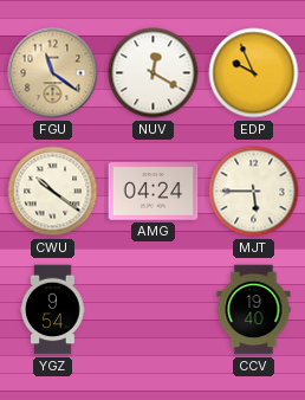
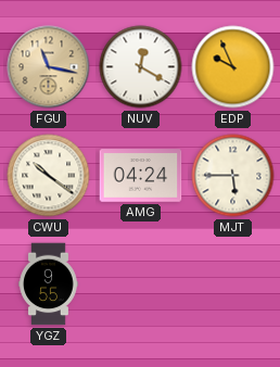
FGU: 11:21 -> 11:17
YGZ: 9:54 -> 9:55
CCV: 19:40 -> none
